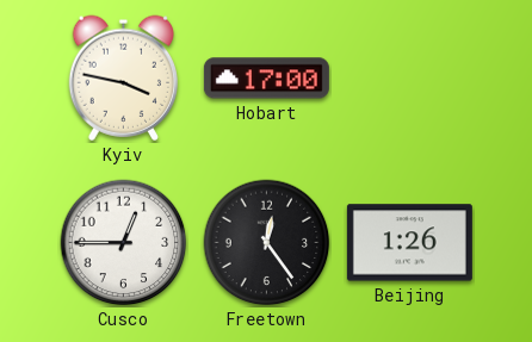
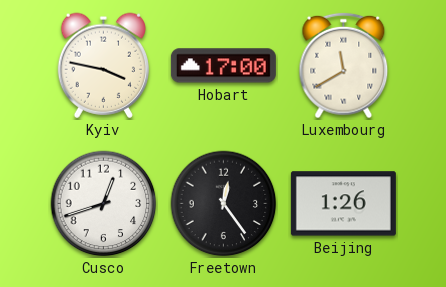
Luxembourg: none -> 11:40
Cusco: 12:45 -> 12:42
